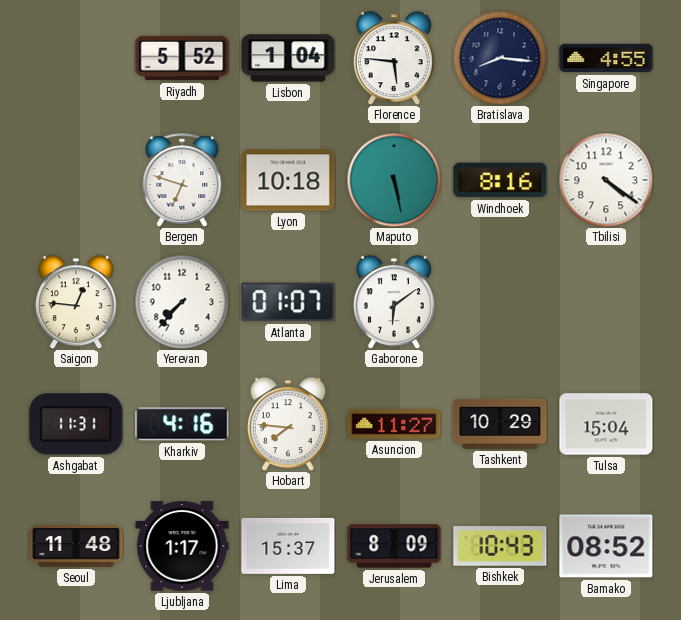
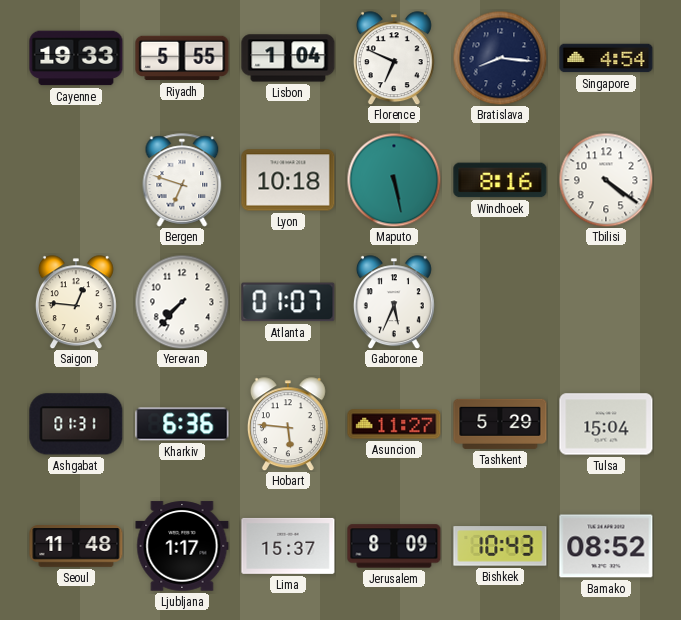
Cayenne: none -> 19:33
Riyadh: 5:52 -> 5:55
Florence: 5:46 -> 6:49
Singapore: 4:55 -> 4:54
Gaborone: 6:09 -> 5:34
Ashgabat: 11:31 -> 01:31
Kharkiv: 4:16 -> 6:36
Hobart: 7:46 -> 5:46
Tashkent: 10:29 -> 5:29
